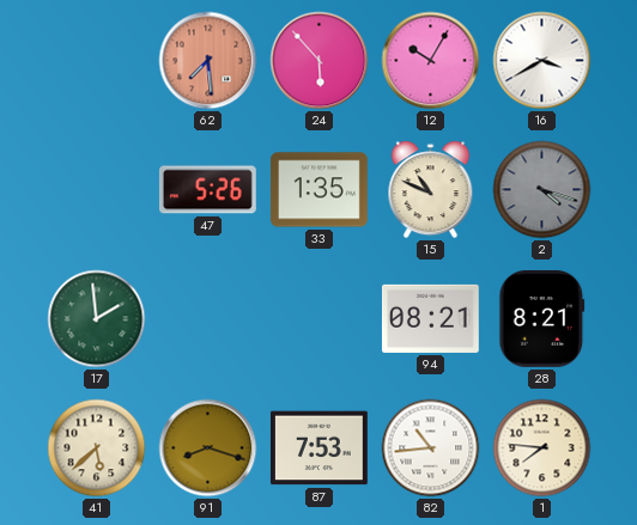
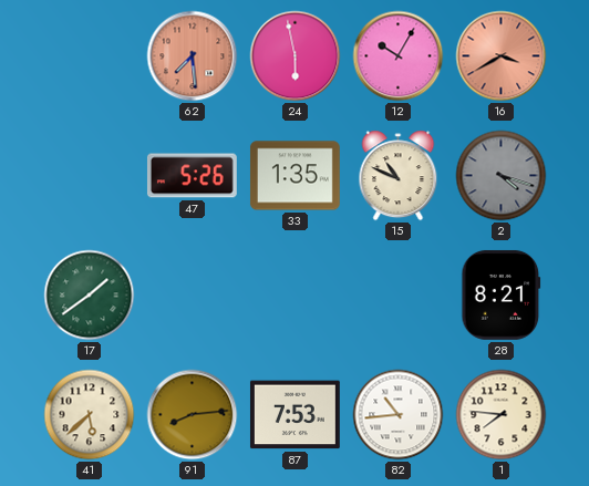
24: 5:53 -> 5:58
16 dial: white -> salmon
17: 1:59 -> 1:39
94: 08:21 -> none
91: 8:18 -> 8:14
